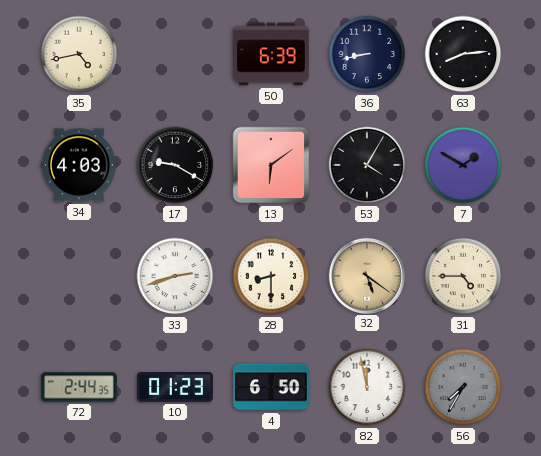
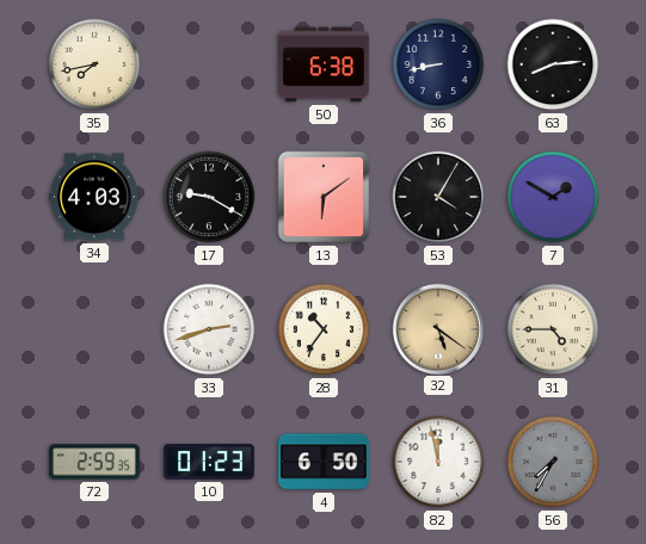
35: 4:43 -> 7:43
50: 6:39 -> 6:38
28: 8:30 -> 10:36
72: 2:44 -> 2:59
